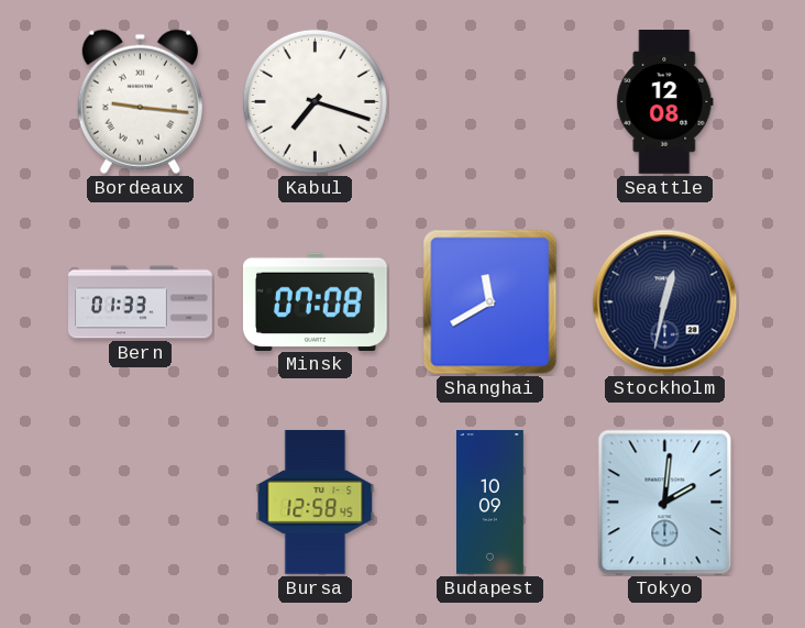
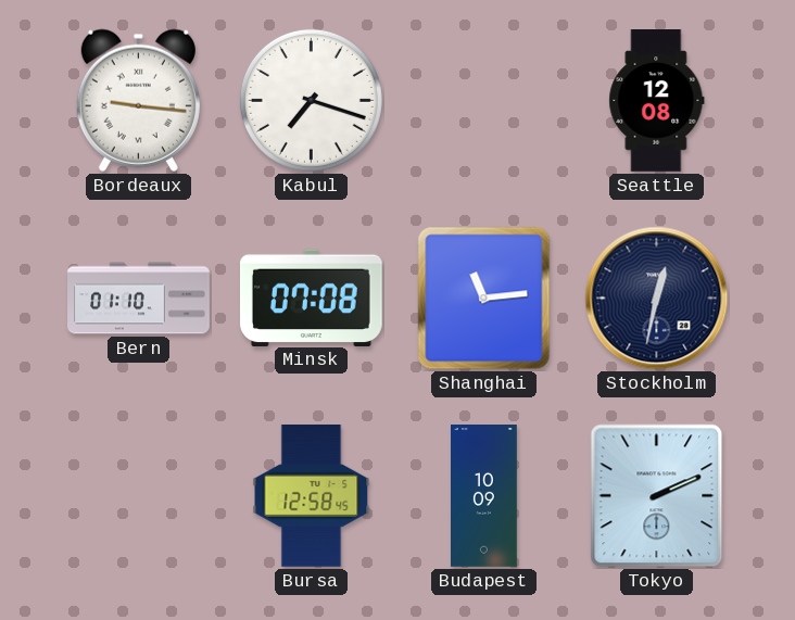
Bern: 01:33 -> 01:10
Shanghai: 11:40 -> 11:14
Tokyo: 2:01 -> 2:11
